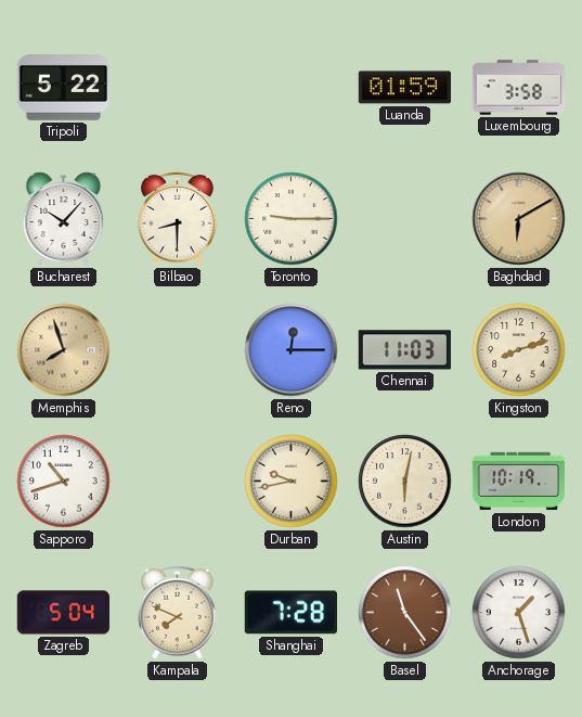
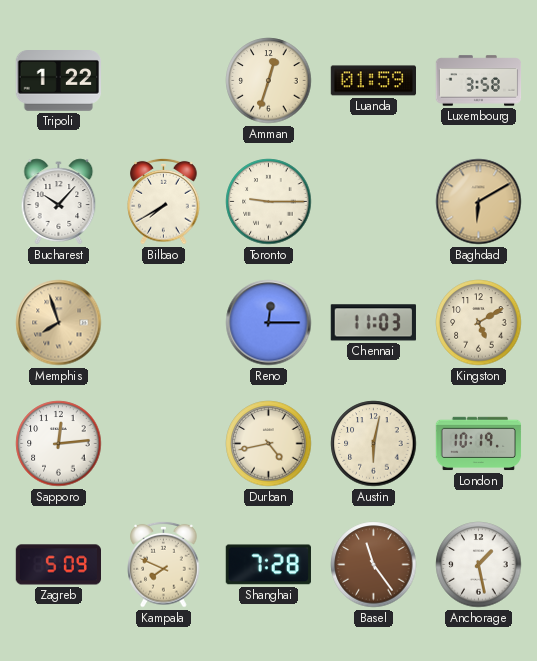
Tripoli: 5:22 -> 1:22
Amman: none -> 12:33
Bilbao: 8:30 -> 7:40
Kingston: 8:12 -> 5:10
Sapporo: 10:42 -> 12:14
Durban: 9:43 -> 4:43
Zagreb: 5:04 -> 5:09
Anchorage: 1:27 -> 1:28
